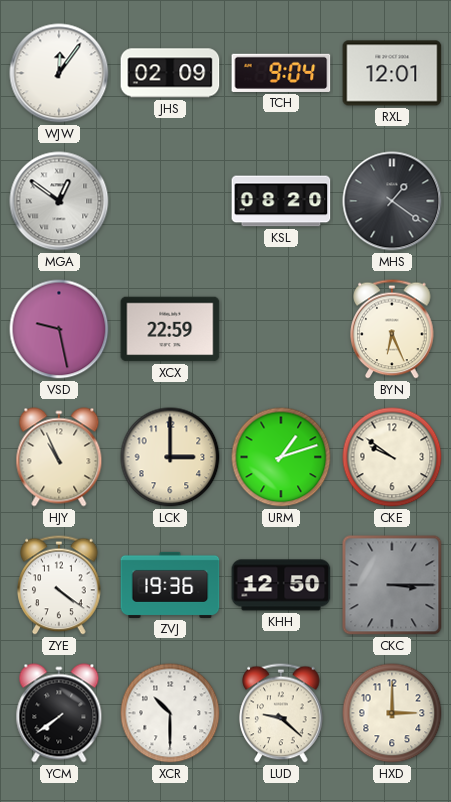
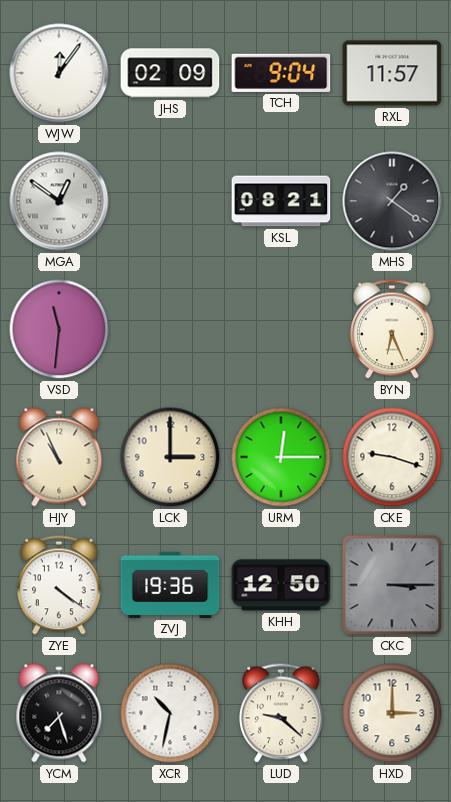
RXL: 12:01 -> 11:57
KSL: 08:20 -> 08:21
VSD: 9:28 -> 11:31
XCX: 22:59 -> none
URM: 1:12 -> 12:15
CKE: 9:51 -> 9:18
YCM: 7:39 -> 7:27
XCR: 10:30 -> 10:32
